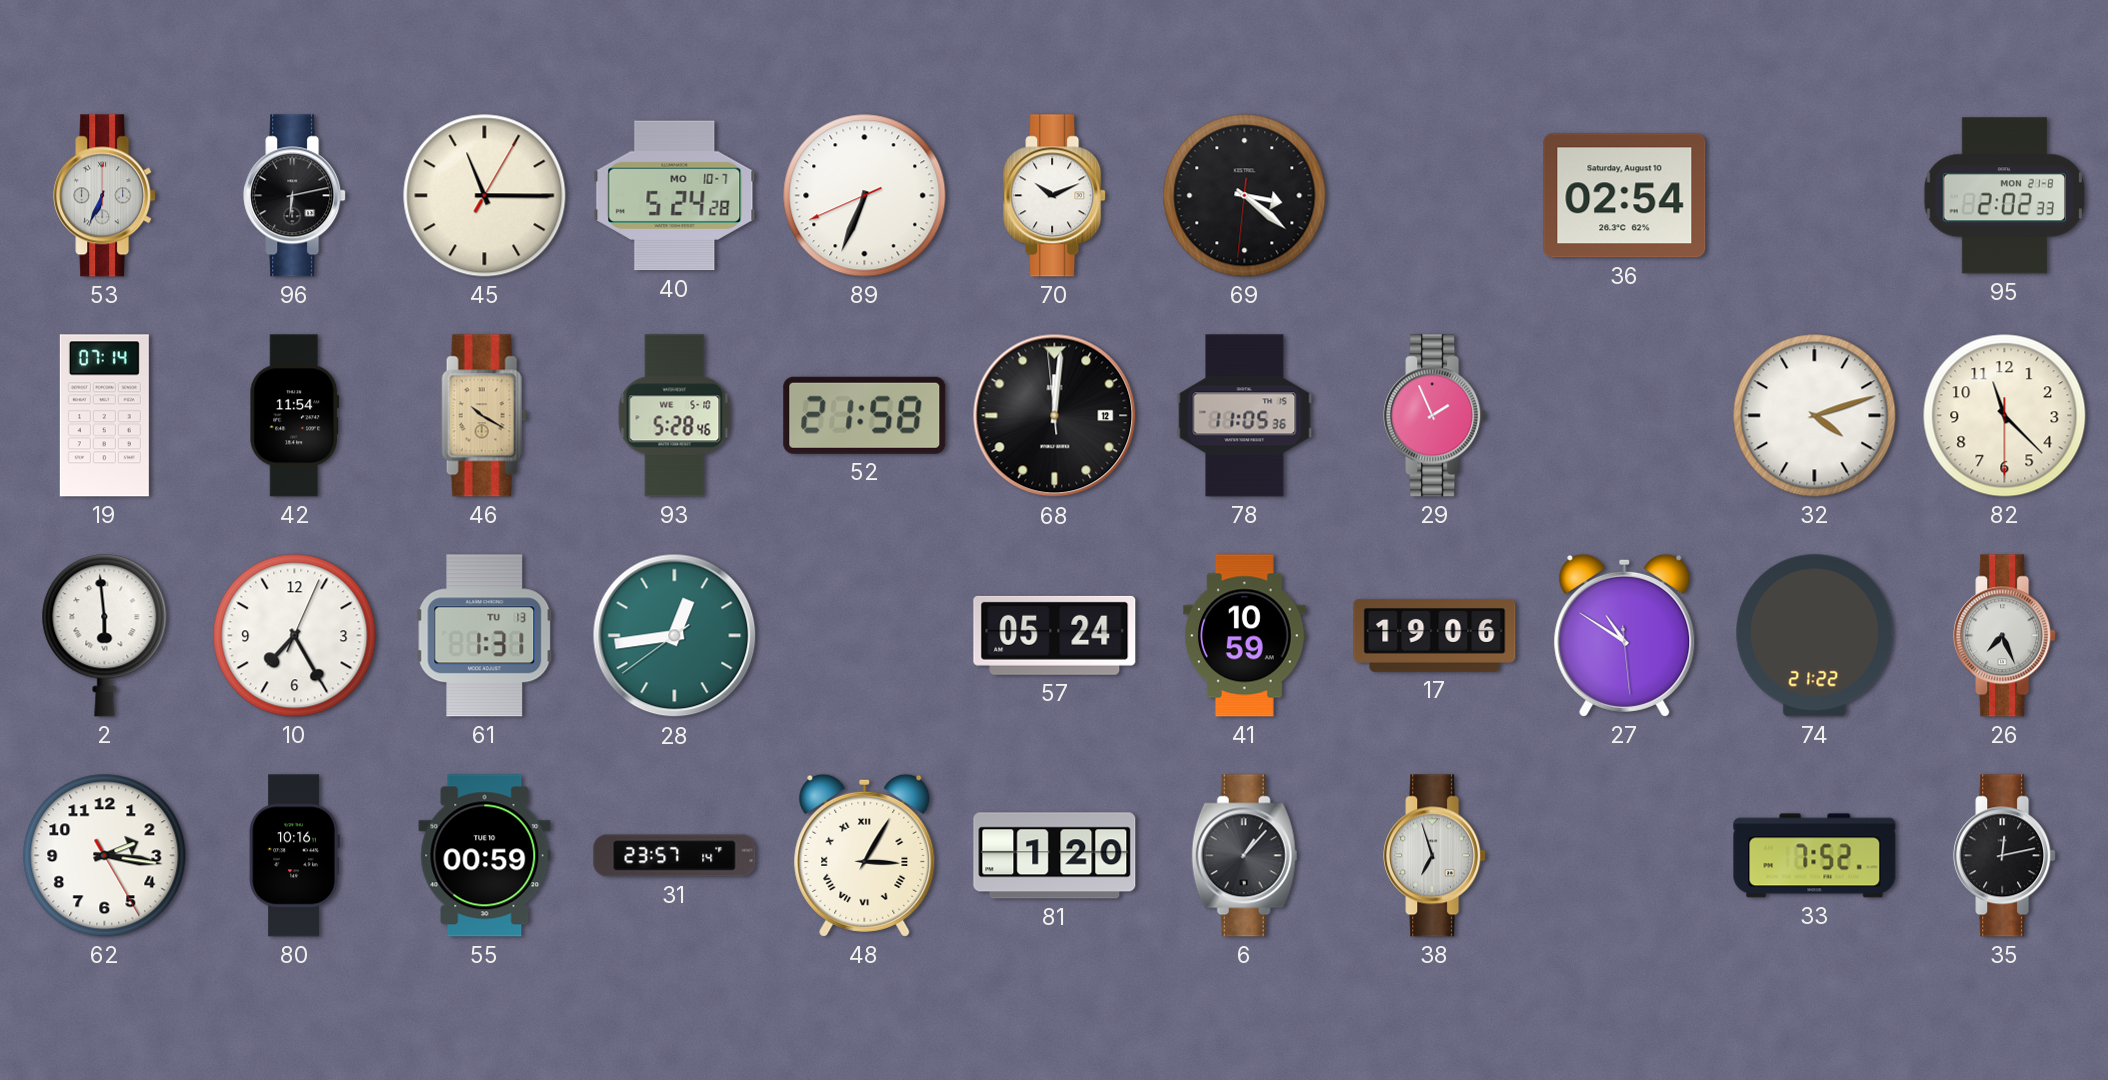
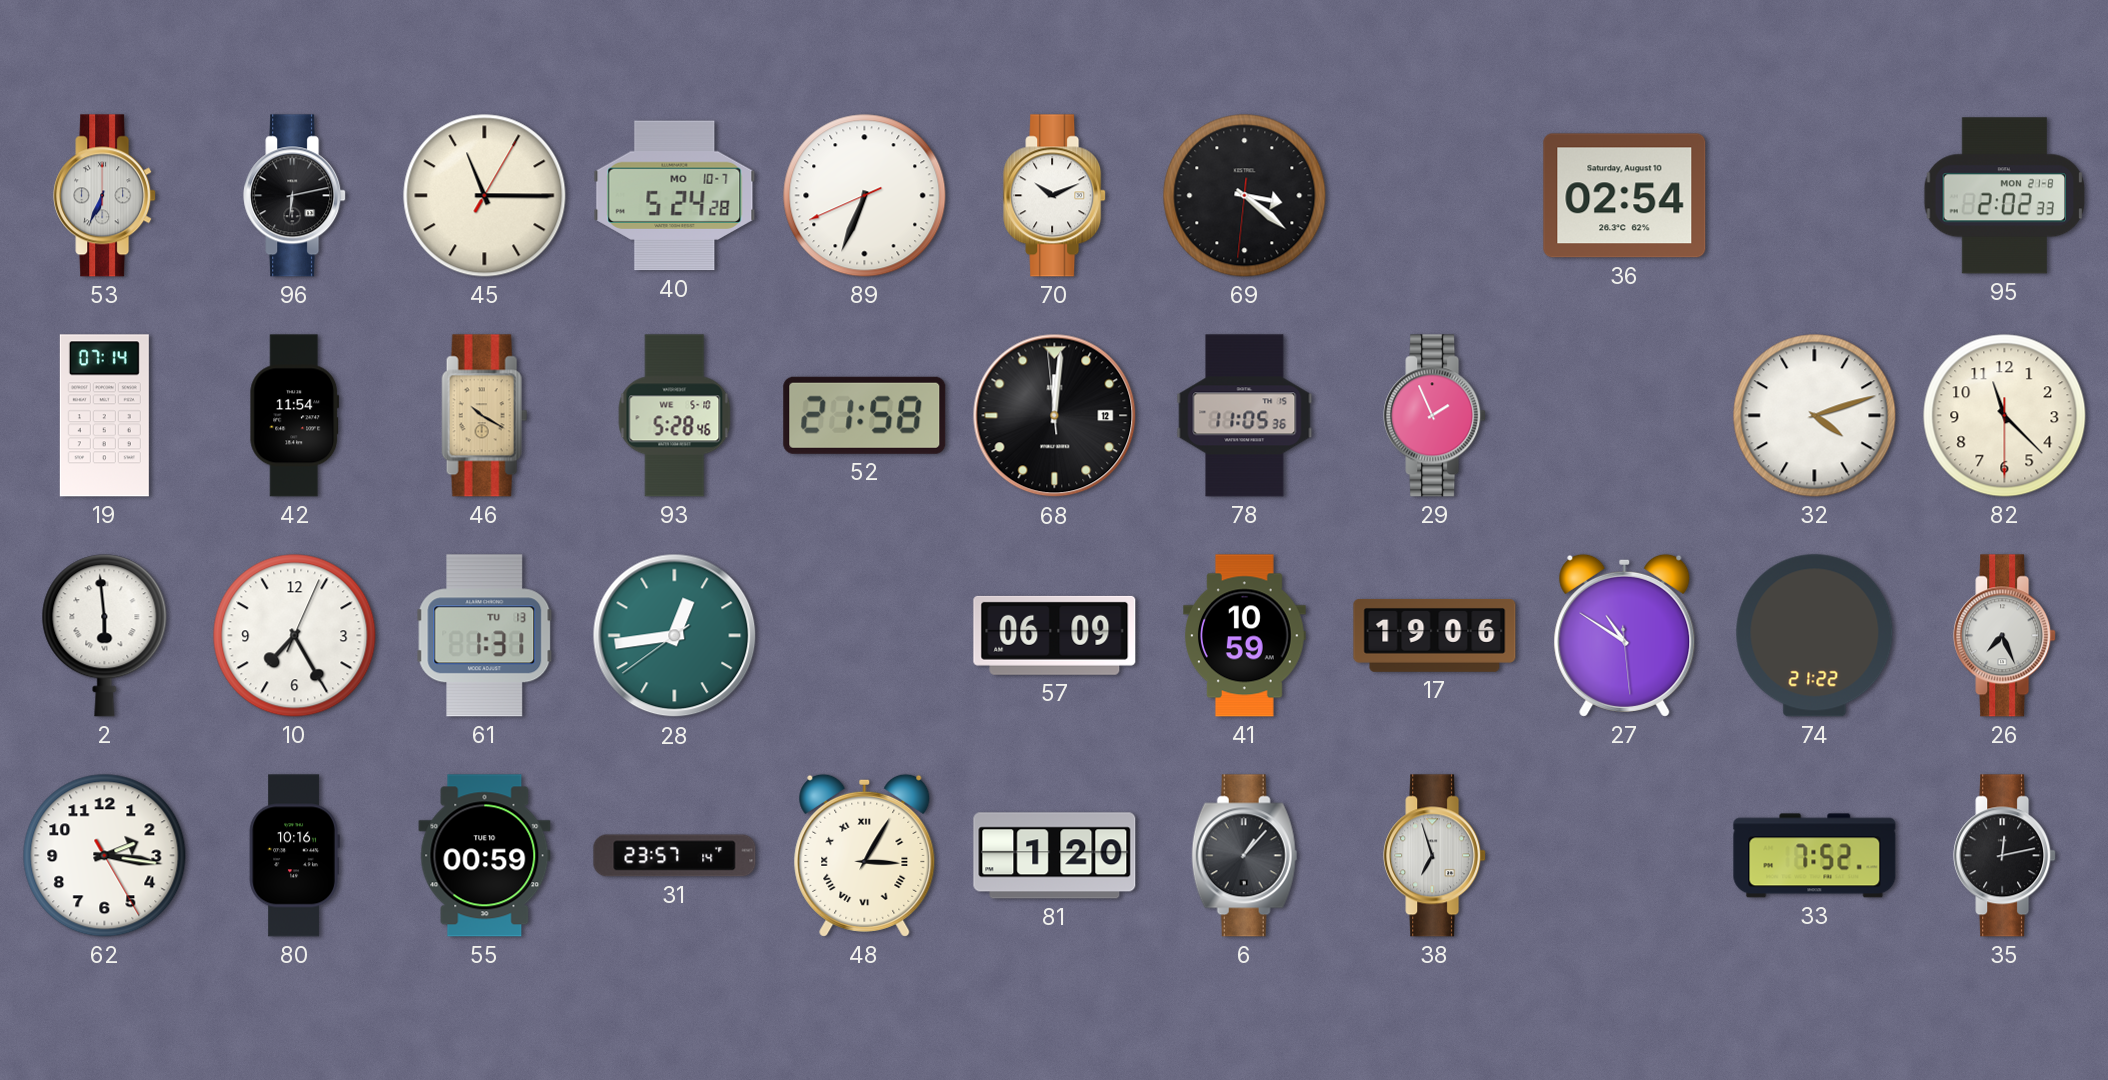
57: 05:24 -> 06:09
